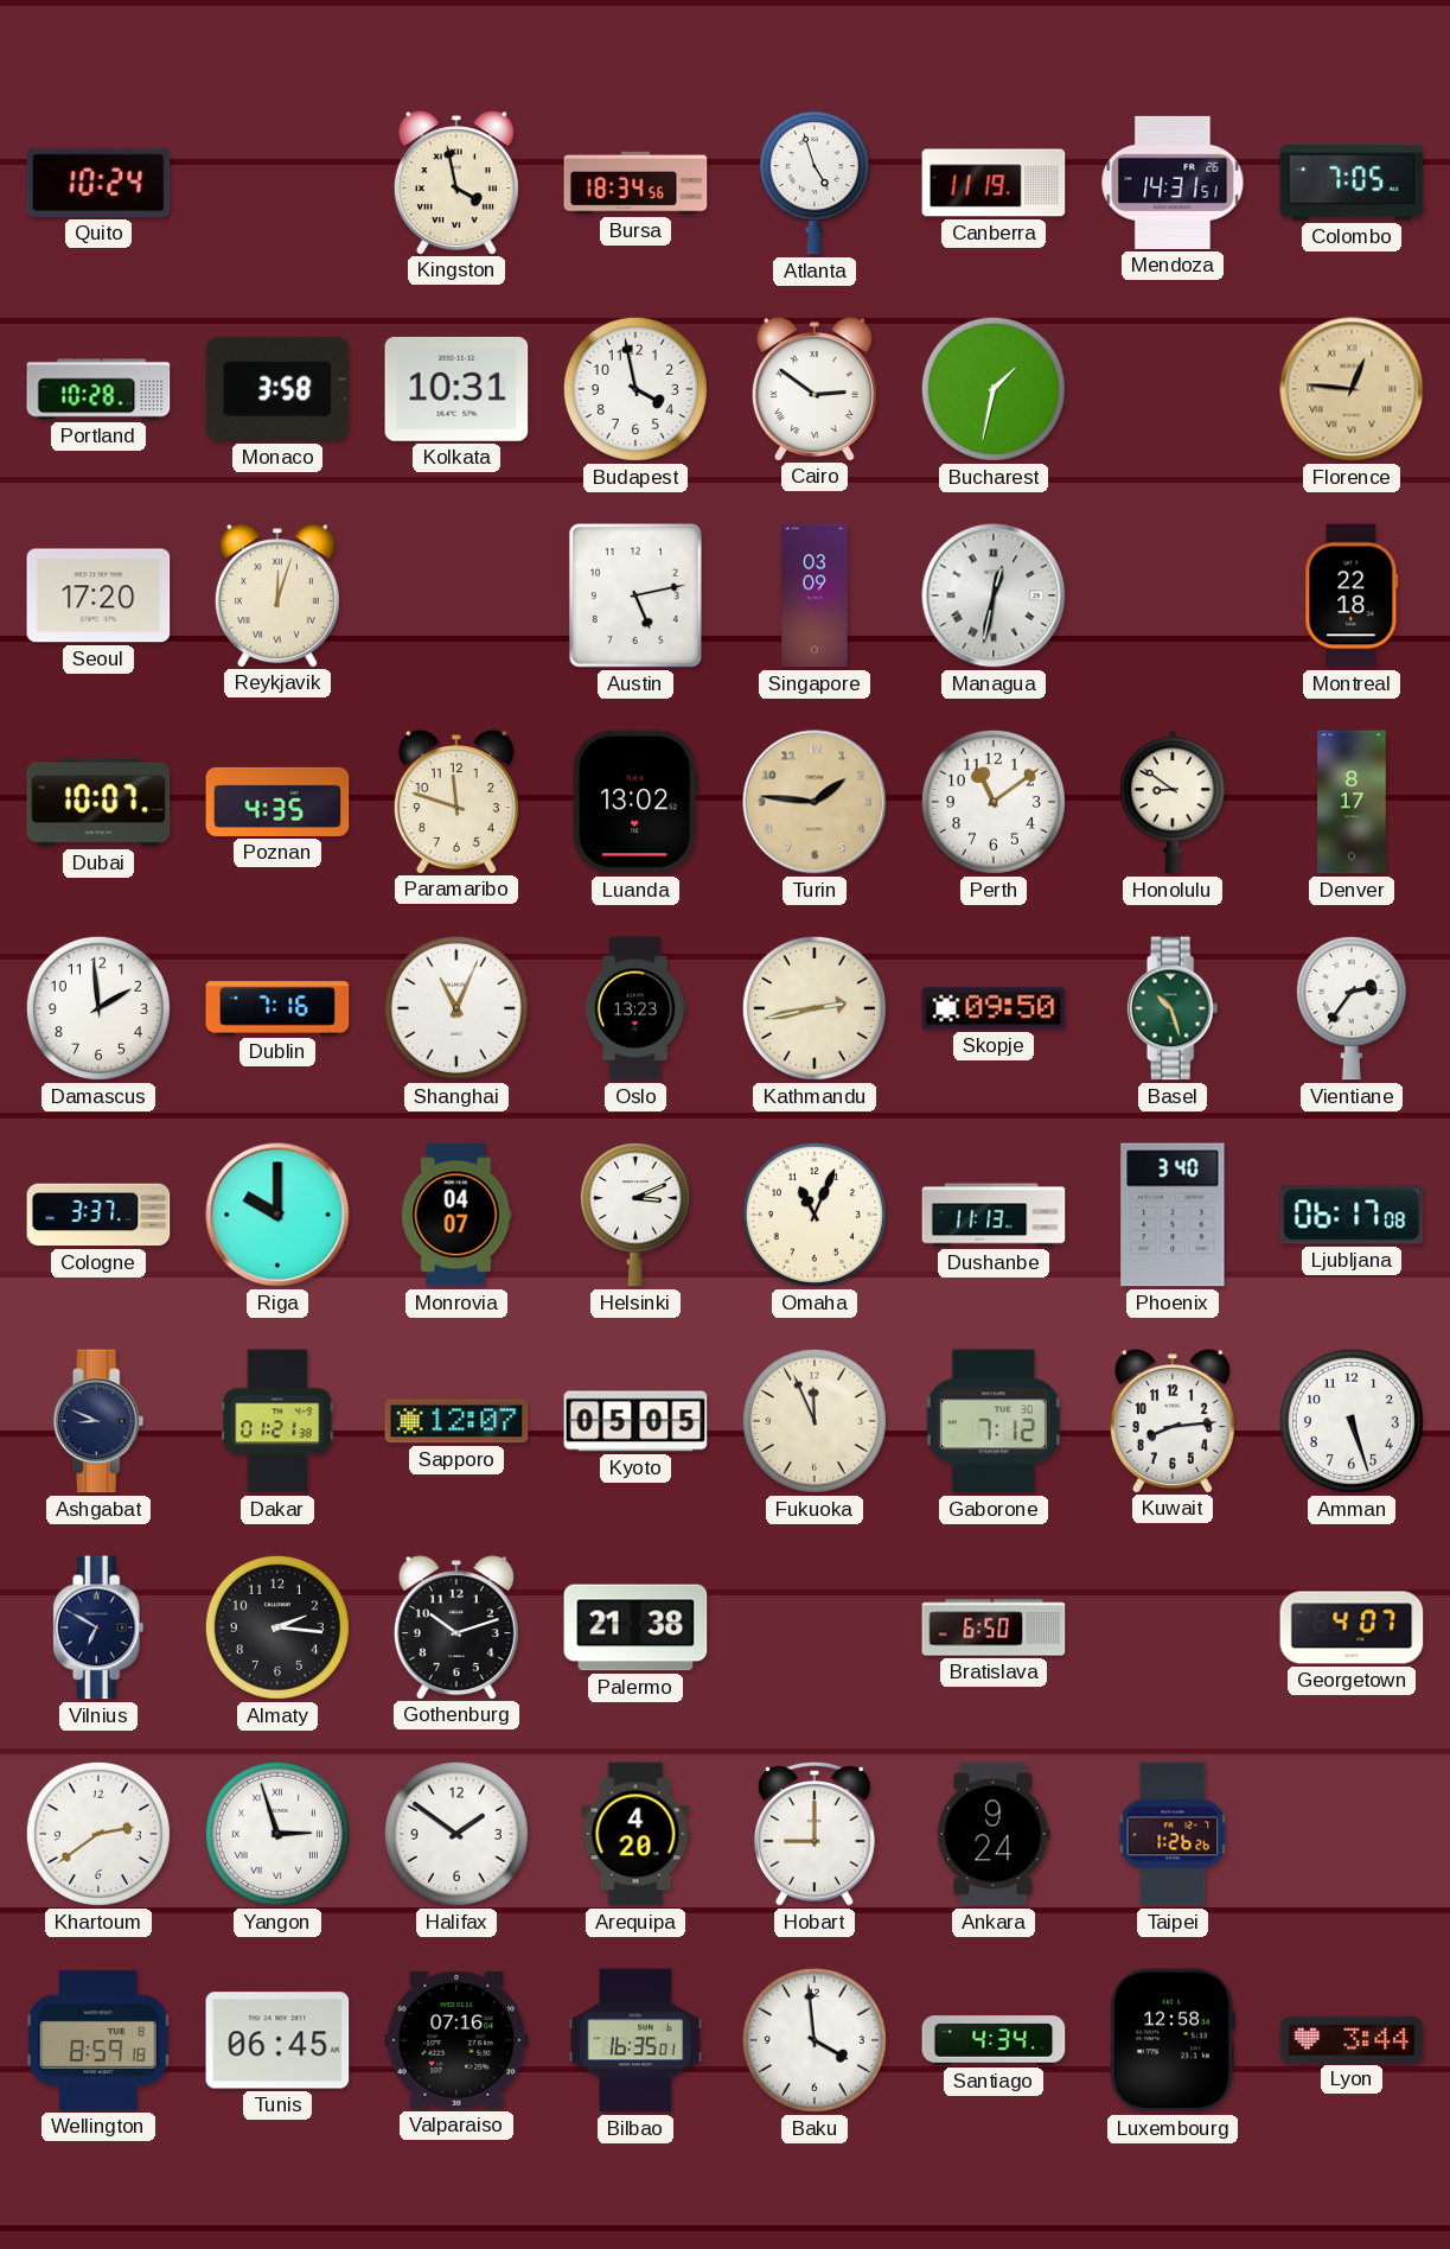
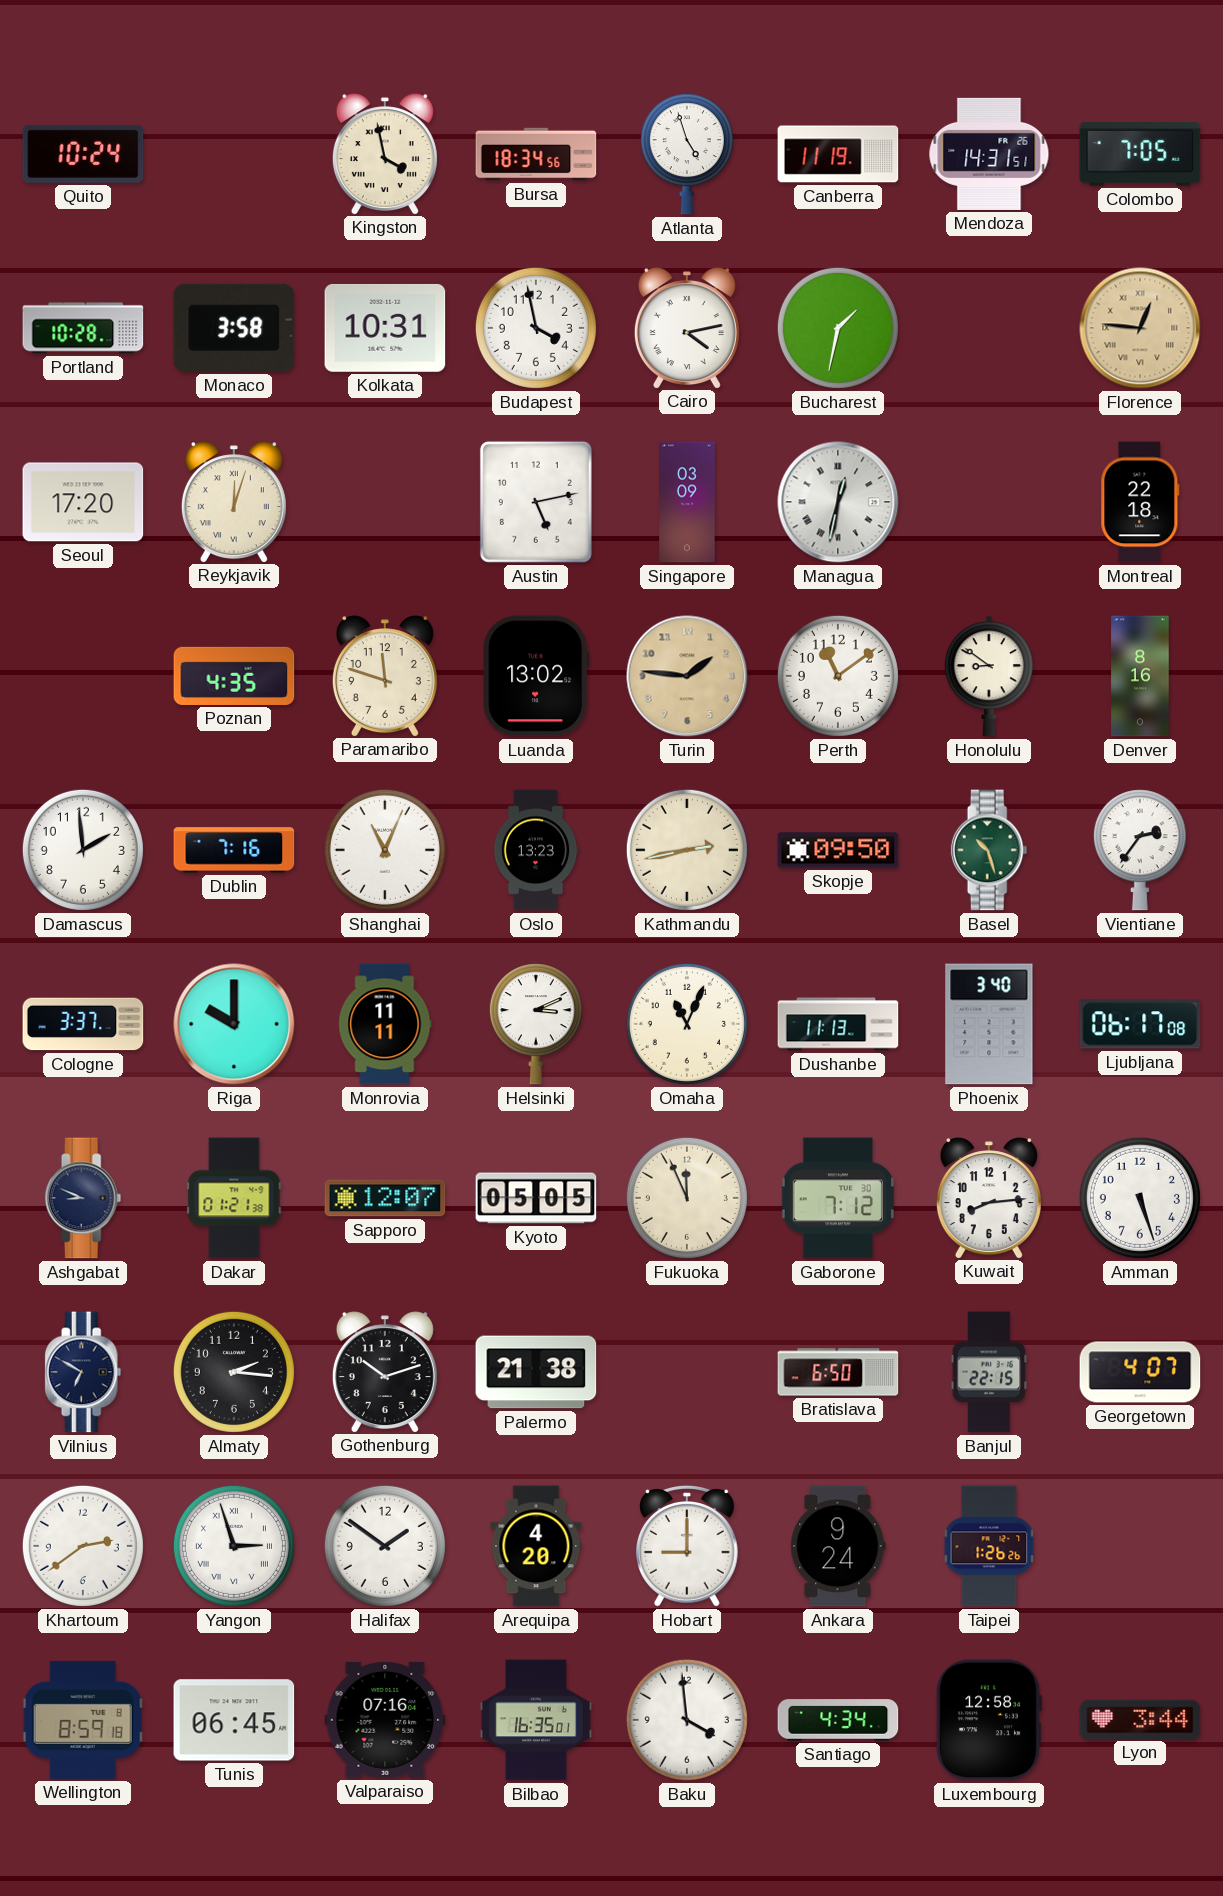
Cairo: 2:51 -> 4:13
Dubai: 10:07 -> none
Denver: 8:17 -> 8:16
Monrovia: 04:07 -> 11:11
Banjul: none -> 22:15
